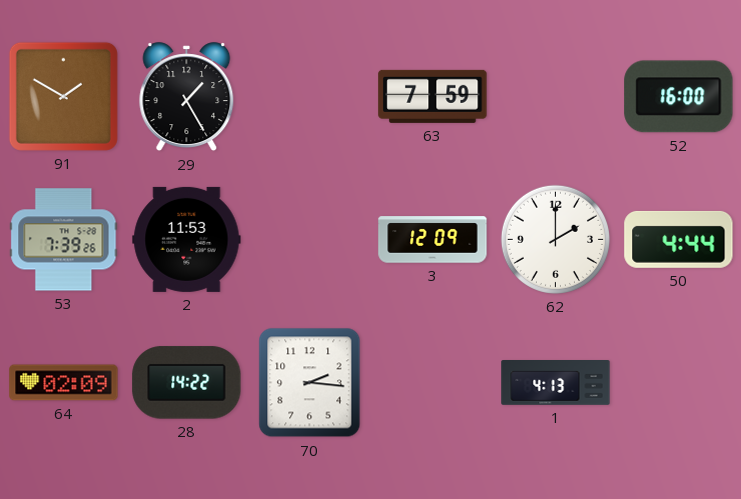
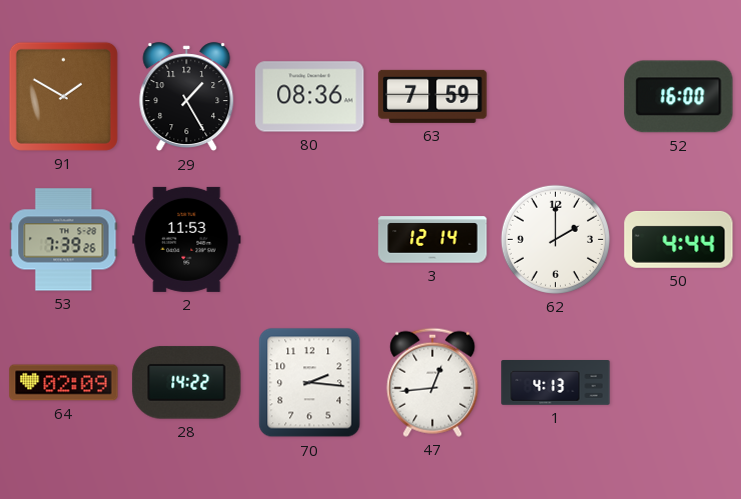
80: none -> 08:36
3: 12:09 -> 12:14
47: none -> 12:44
